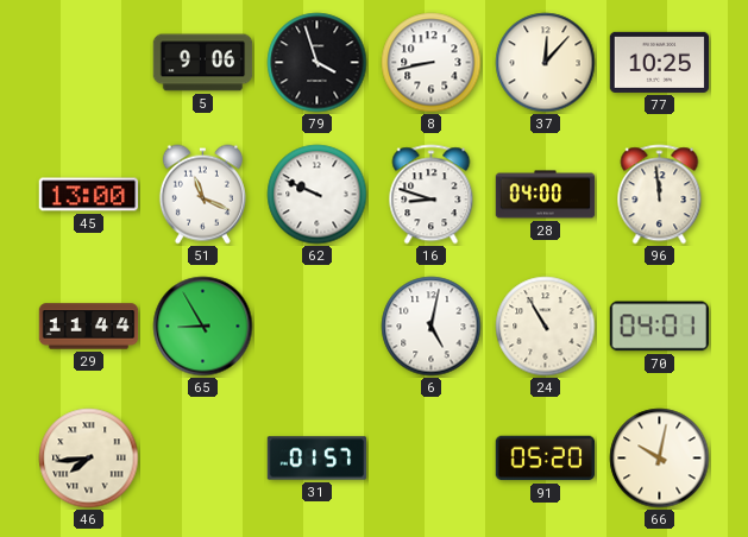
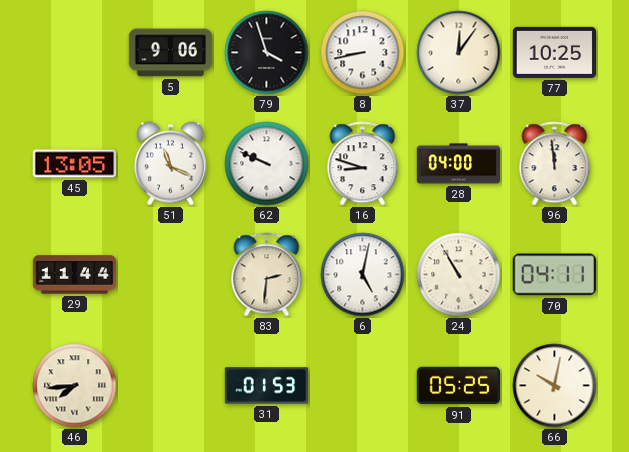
37: 12:07 -> 12:06
45: 13:00 -> 13:05
65: 8:55 -> none
83: none -> 2:31
70: 04:01 -> 04:11
31: 01:57 -> 01:53
91: 05:20 -> 05:25
